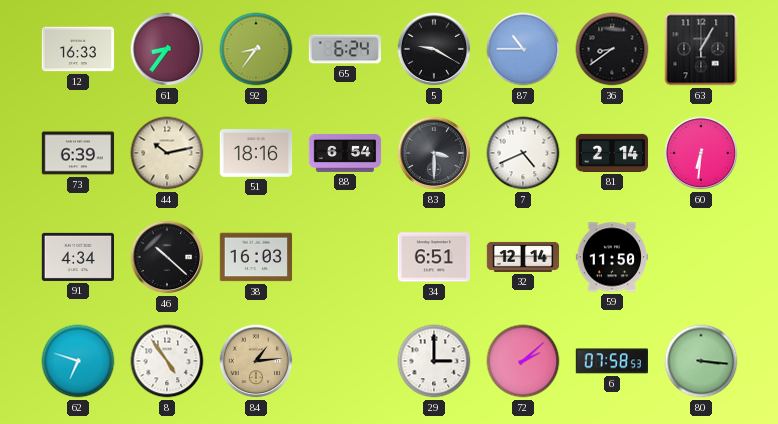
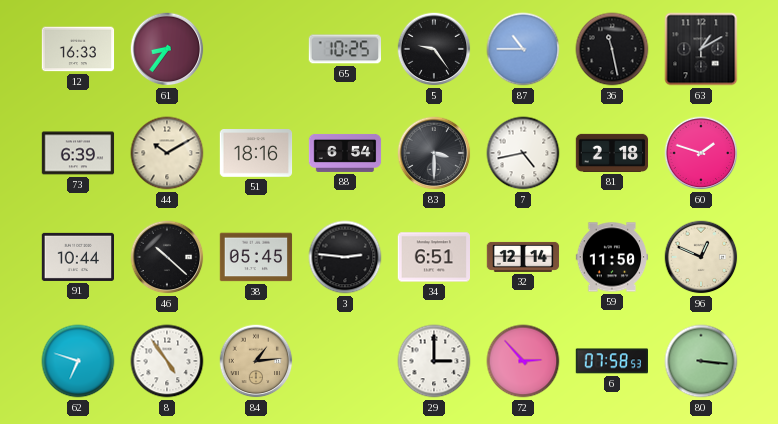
92: 8:36 -> none
65: 6:24 -> 10:25
5: 9:20 -> 9:24
36: 8:39 -> 11:28
63: 1:05 -> 1:10
44: 10:13 -> 10:10
7: 4:41 -> 4:43
81: 2:14 -> 2:18
60: 6:31 -> 1:48
91: 4:34 -> 10:44
38: 16:03 -> 05:45
3: none -> 2:46
96: none -> 12:49
72: 2:08 -> 2:53
